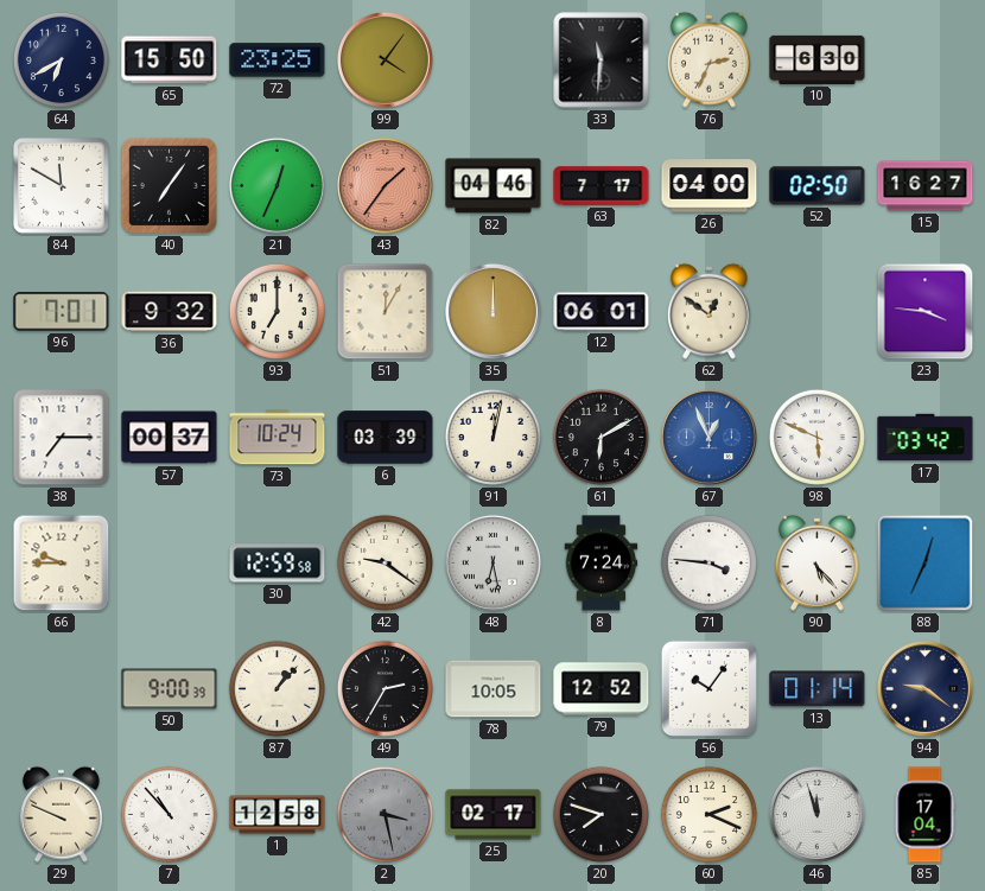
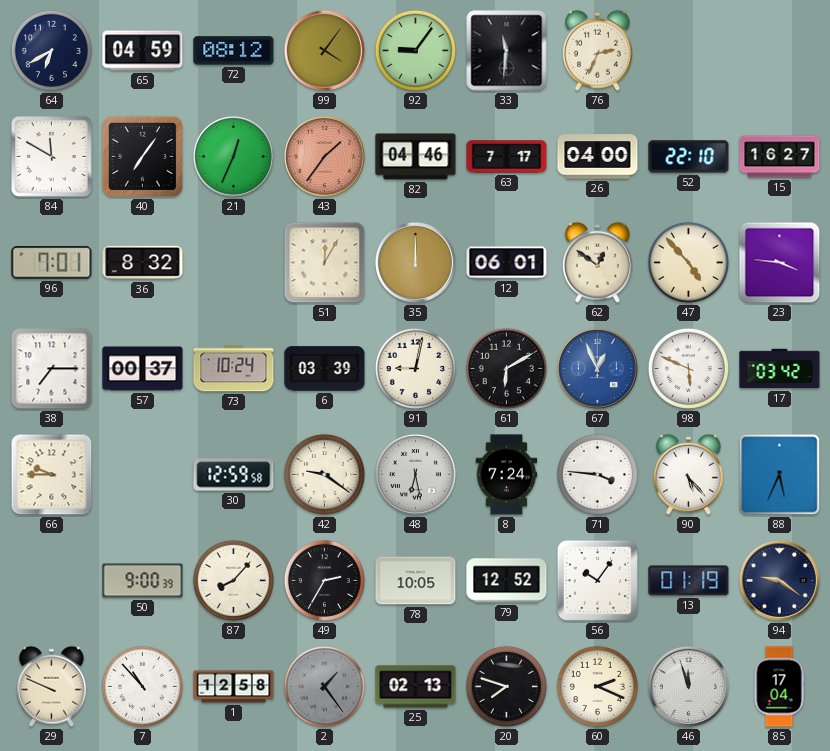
65: 15:50 -> 04:59
72: 23:25 -> 08:12
92: none -> 9:06
10: 6:30 -> none
52: 02:50 -> 22:10
36: 9:32 -> 8:32
93: 7:00 -> none
47: none -> 4:53
91: 12:02 -> 9:02
88: 12:34 -> 5:34
87: 1:07 -> 8:07
13: 01:14 -> 01:19
2: 3:28 -> 1:24
25: 02:17 -> 02:13
